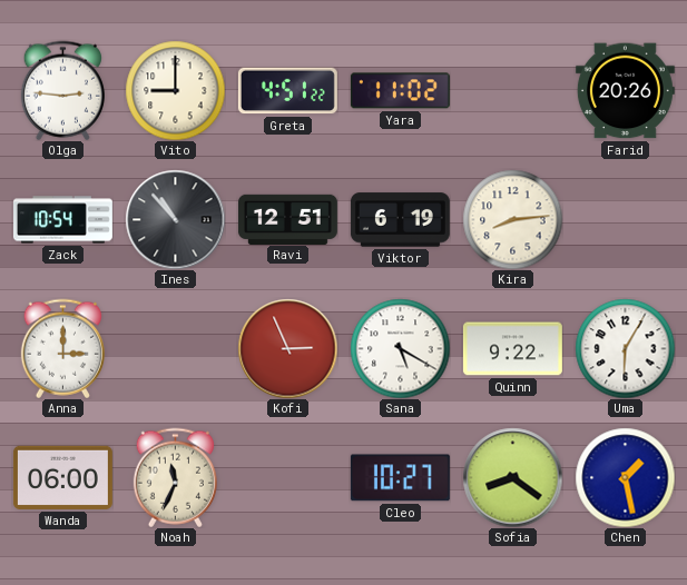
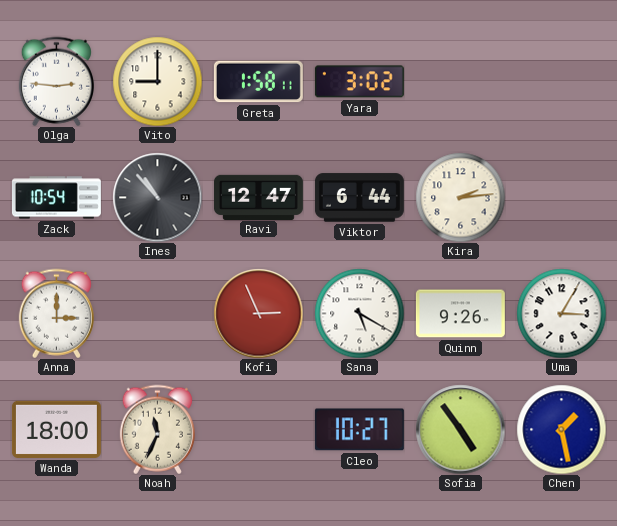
Greta: 4:51 -> 1:58
Yara: 11:02 -> 3:02
Farid: 20:26 -> none
Ravi: 12:51 -> 12:47
Viktor: 6:19 -> 6:44
Kira: 8:14 -> 2:14
Quinn: 9:22 -> 9:26
Uma: 6:05 -> 3:05
Wanda: 06:00 -> 18:00
Sofia: 8:21 -> 4:54
